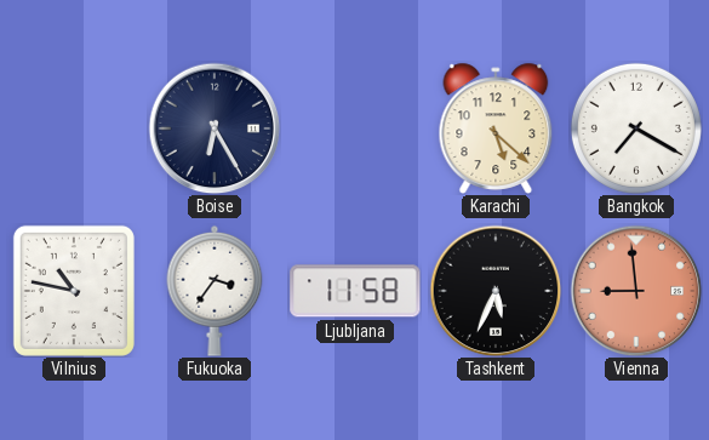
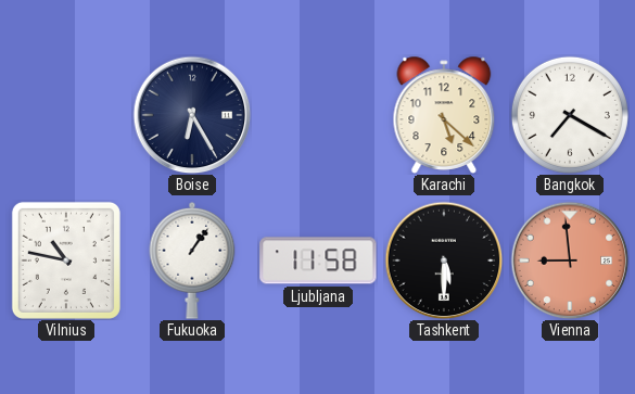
Fukuoka: 3:36 -> 1:06
Tashkent: 5:34 -> 5:30
